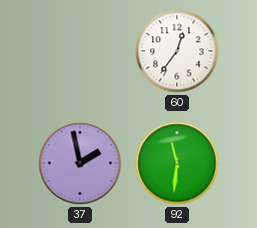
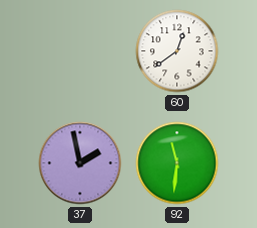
60: 12:36 -> 12:39
